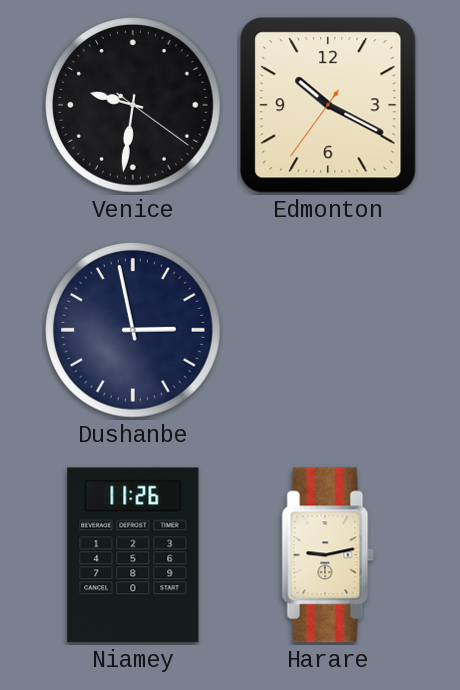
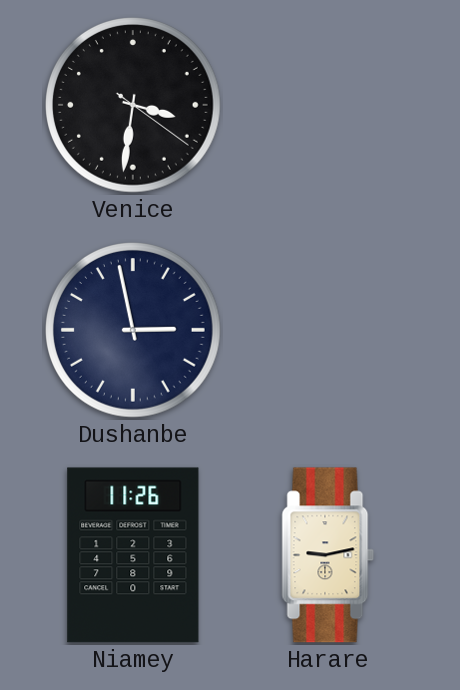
Venice: 9:31 -> 3:31
Edmonton: 10:19 -> none
